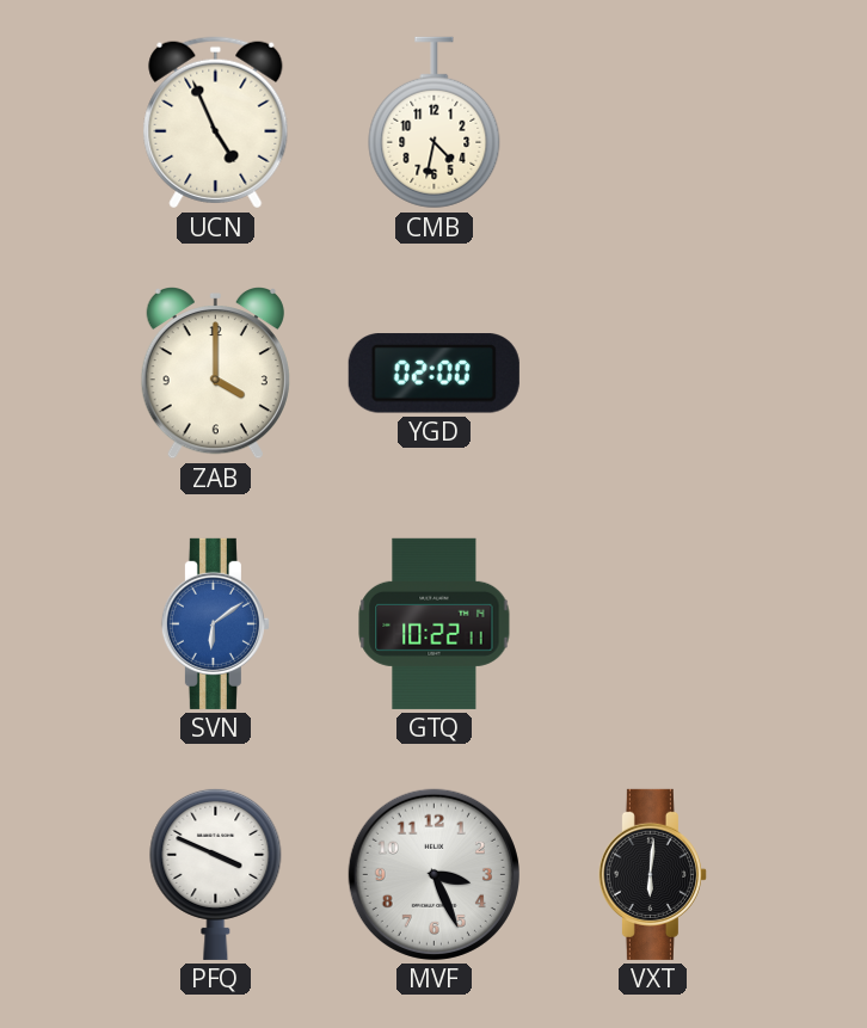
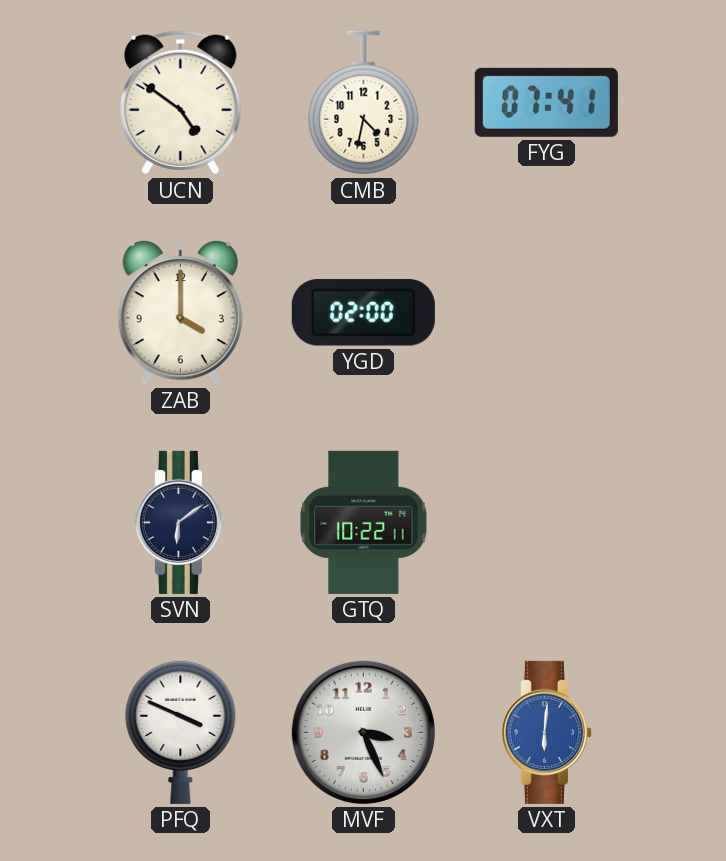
UCN: 4:56 -> 4:51
FYG: none -> 07:41
SVN dial: blue -> navy
VXT dial: black -> blue
